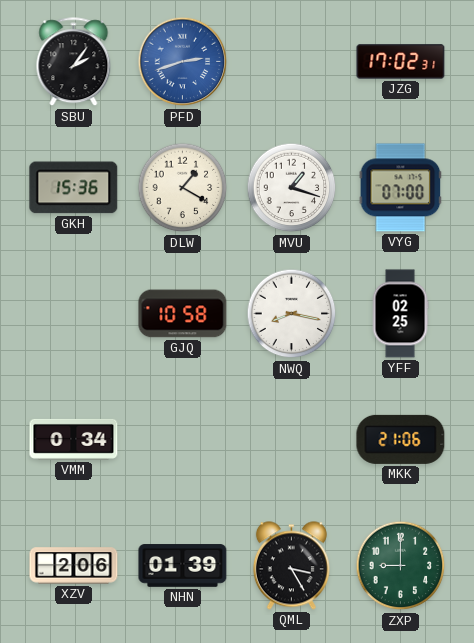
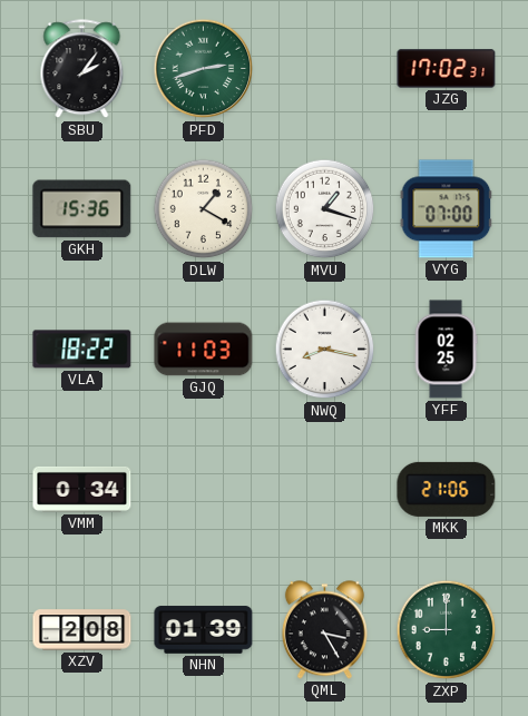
PFD dial: blue -> green
VLA: none -> 18:22
GJQ: 10:58 -> 11:03
XZV: 2:06 -> 2:08
